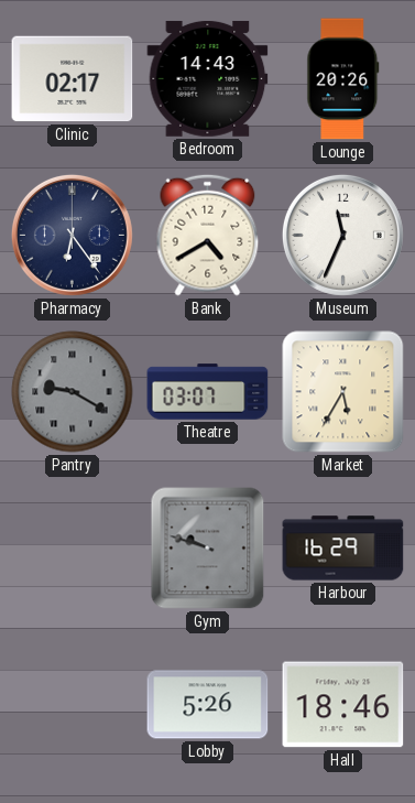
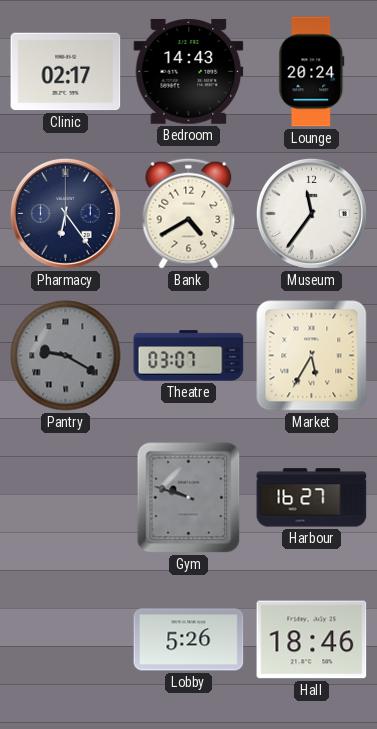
Lounge: 20:26 -> 20:24
Museum: 11:34 -> 11:36
Harbour: 16:29 -> 16:27
